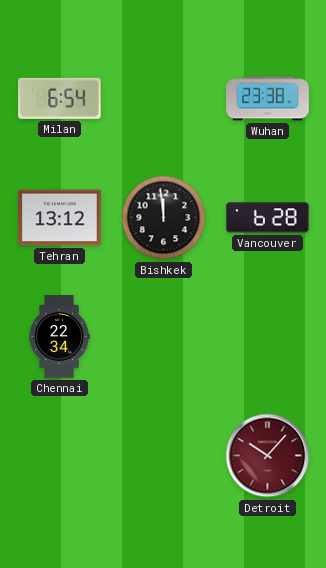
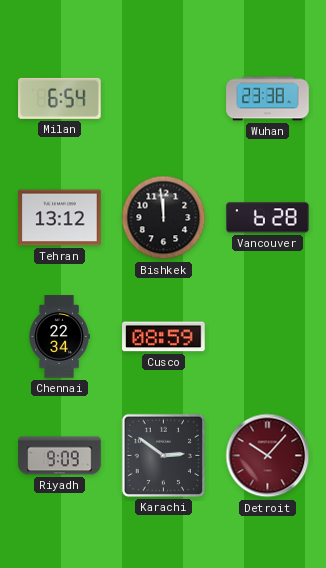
Cusco: none -> 08:59
Riyadh: none -> 9:09
Karachi: none -> 2:51
